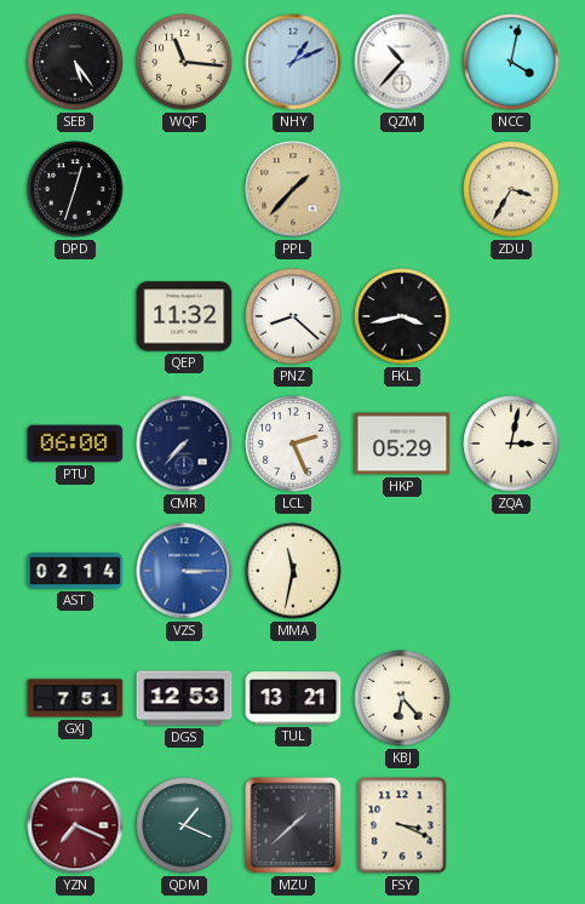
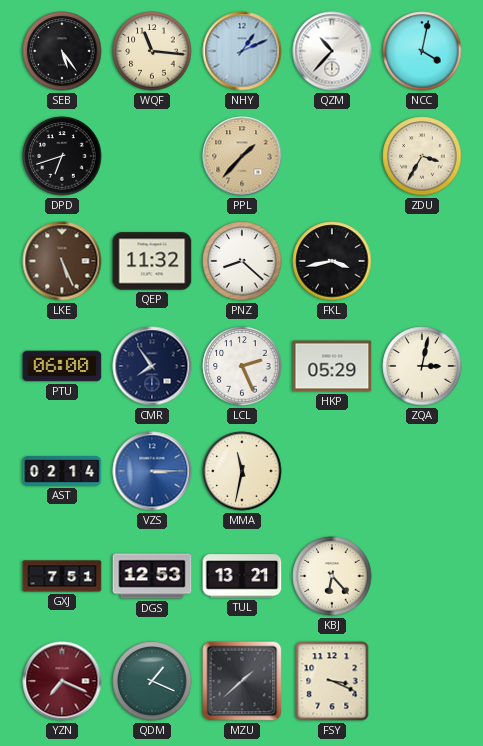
DPD: 12:33 -> 6:42
LKE: none -> 5:26
CMR: 7:37 -> 7:54
